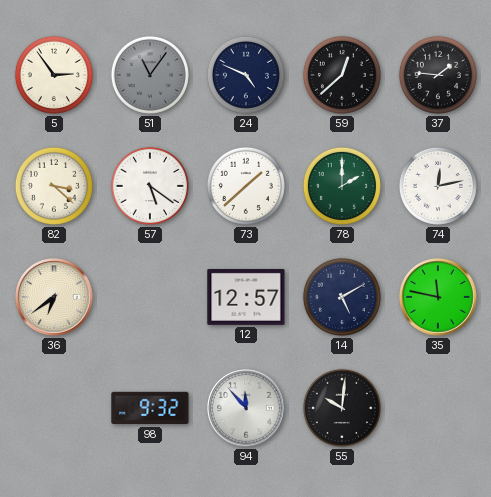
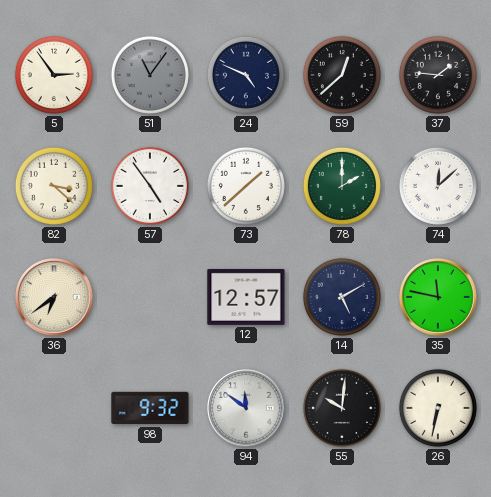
57: 5:21 -> 4:54
74: 12:13 -> 12:08
94: 11:53 -> 11:51
26: none -> 6:32
